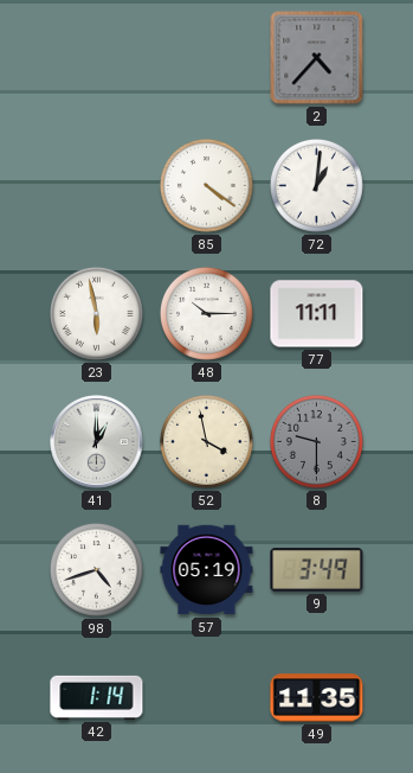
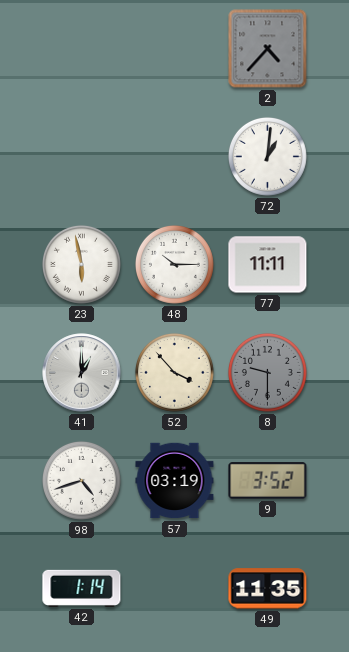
85: 4:21 -> none
52: 3:58 -> 3:53
57: 05:19 -> 03:19
9: 3:49 -> 3:52
